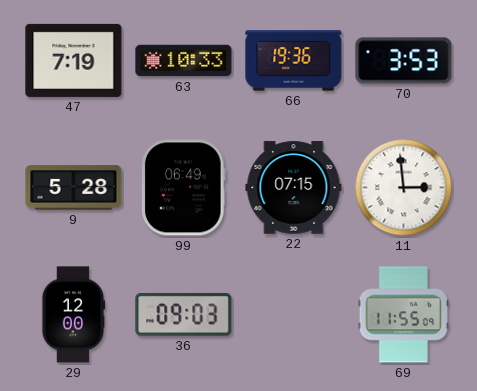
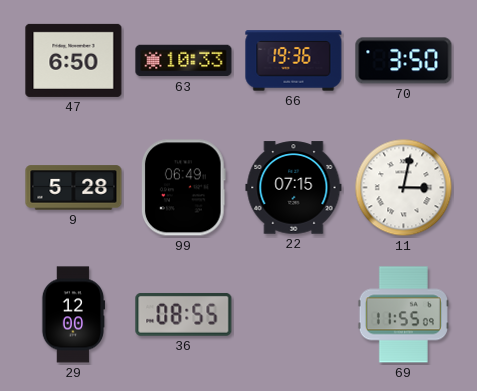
47: 7:19 -> 6:50
70: 3:53 -> 3:50
11: 2:59 -> 3:02
36: 09:03 -> 08:55
